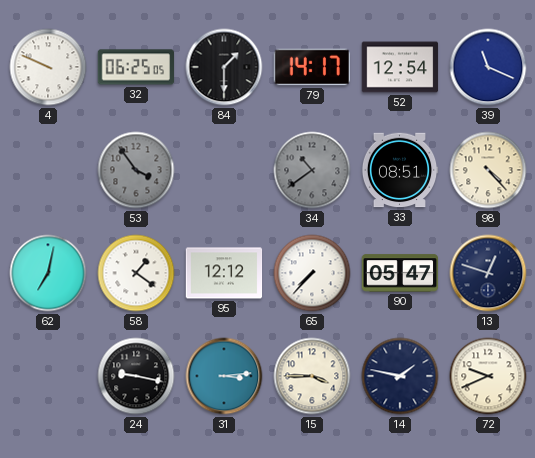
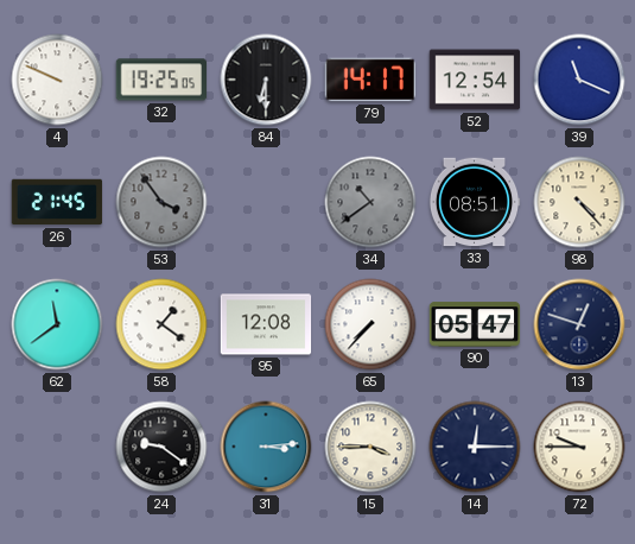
32: 06:25 -> 19:25
84: 1:30 -> 6:30
26: none -> 21:45
62: 7:02 -> 11:39
95: 12:12 -> 12:08
24: 9:17 -> 9:21
14: 1:47 -> 12:15
72: 9:41 -> 9:45
